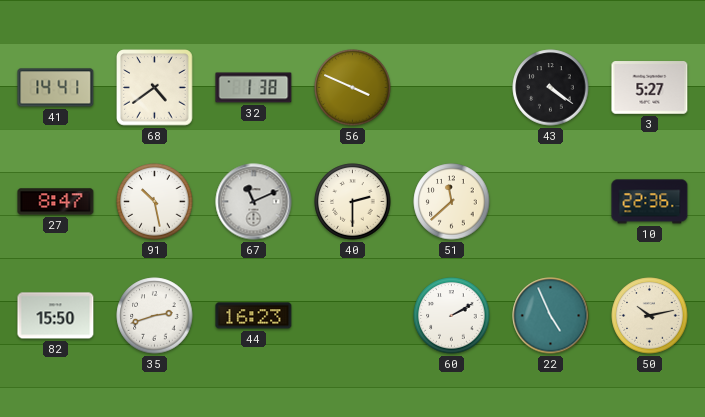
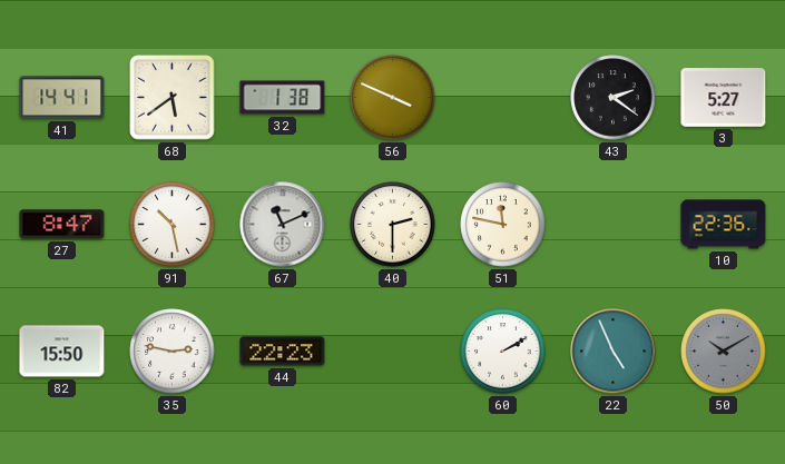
68: 4:39 -> 5:39
43: 4:21 -> 2:21
51: 11:38 -> 11:47
35: 2:42 -> 2:47
44: 16:23 -> 22:23
50: 10:13 -> 10:10
50 dial: cream -> grey
